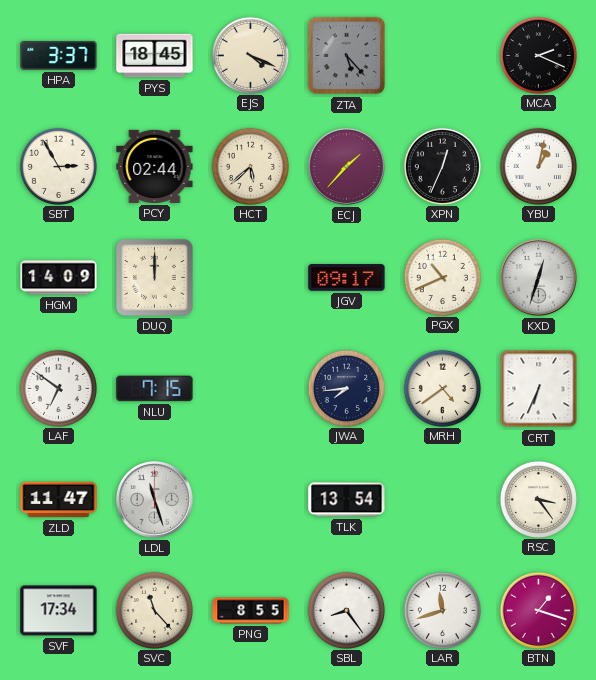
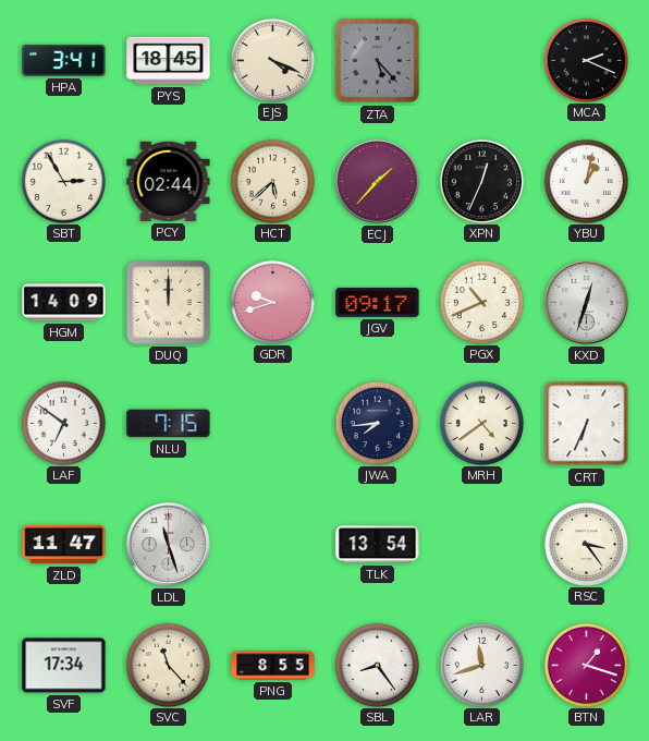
HPA: 3:37 -> 3:41
GDR: none -> 9:42
